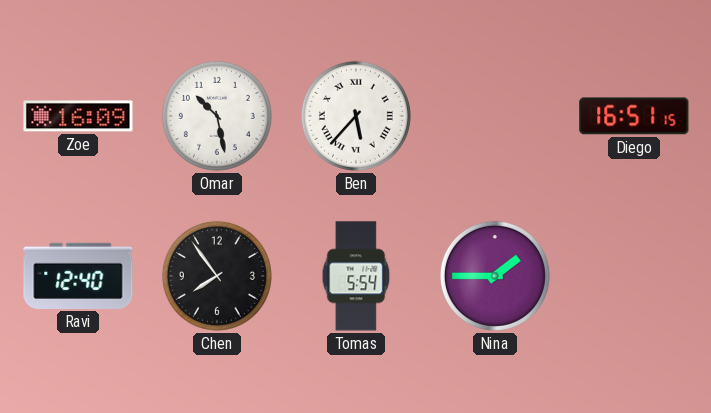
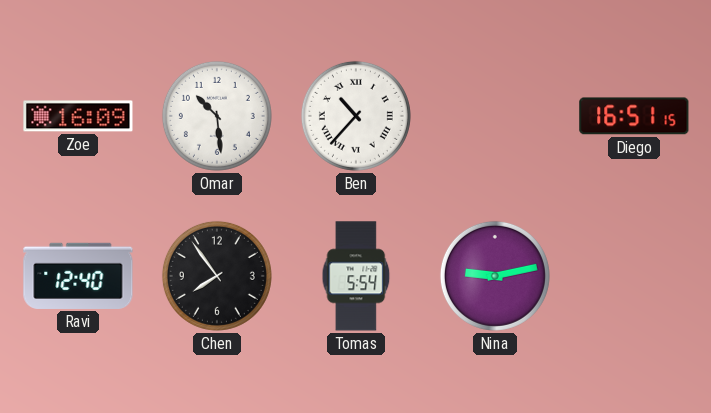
Omar: 10:28 -> 10:29
Ben: 5:37 -> 10:37
Nina: 1:45 -> 9:13
